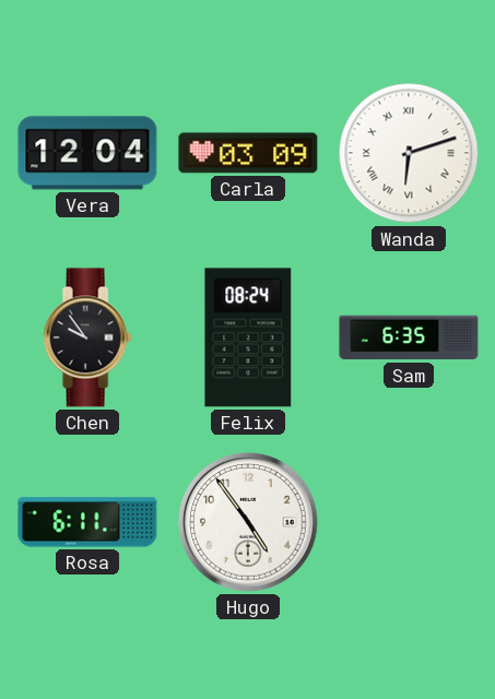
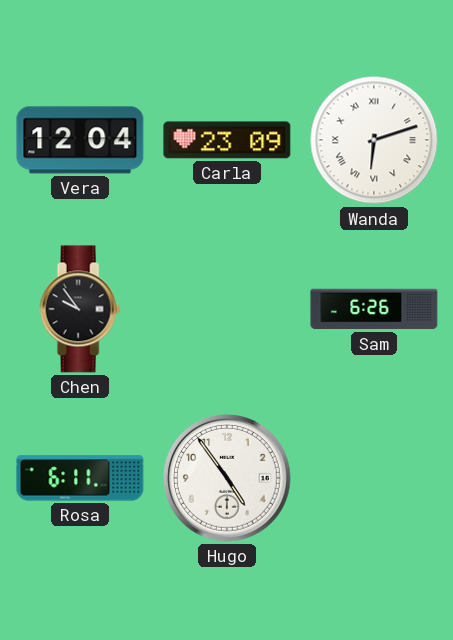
Carla: 03:09 -> 23:09
Felix: 08:24 -> none
Sam: 6:35 -> 6:26
